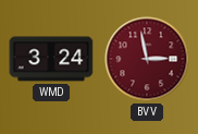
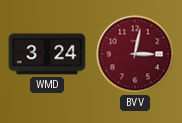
BVV: 2:58 -> 3:02
